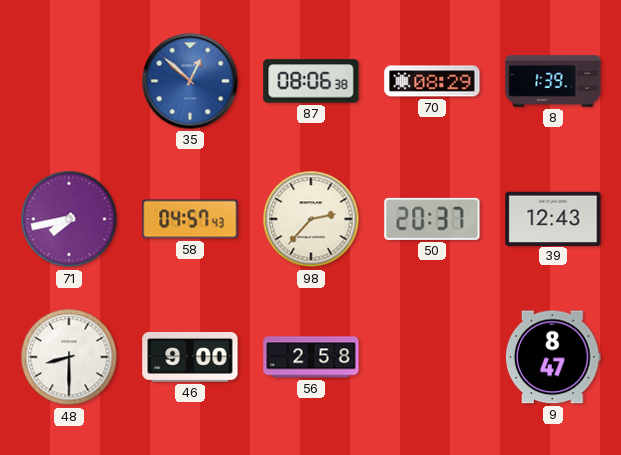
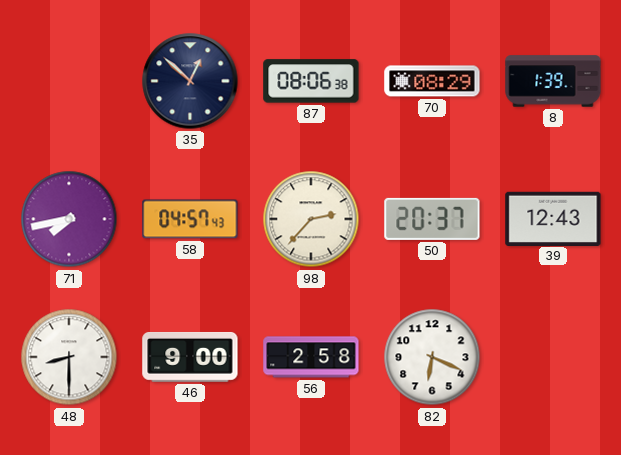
35 dial: blue -> navy
82: none -> 6:19
9: 8:47 -> none
